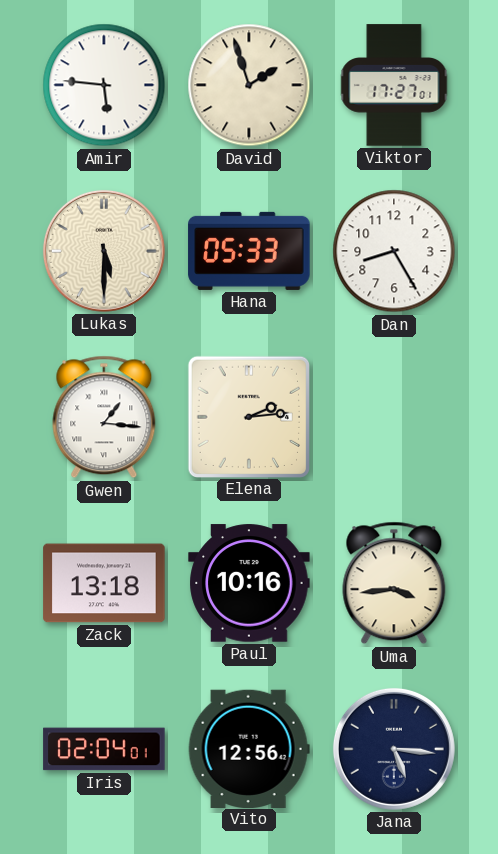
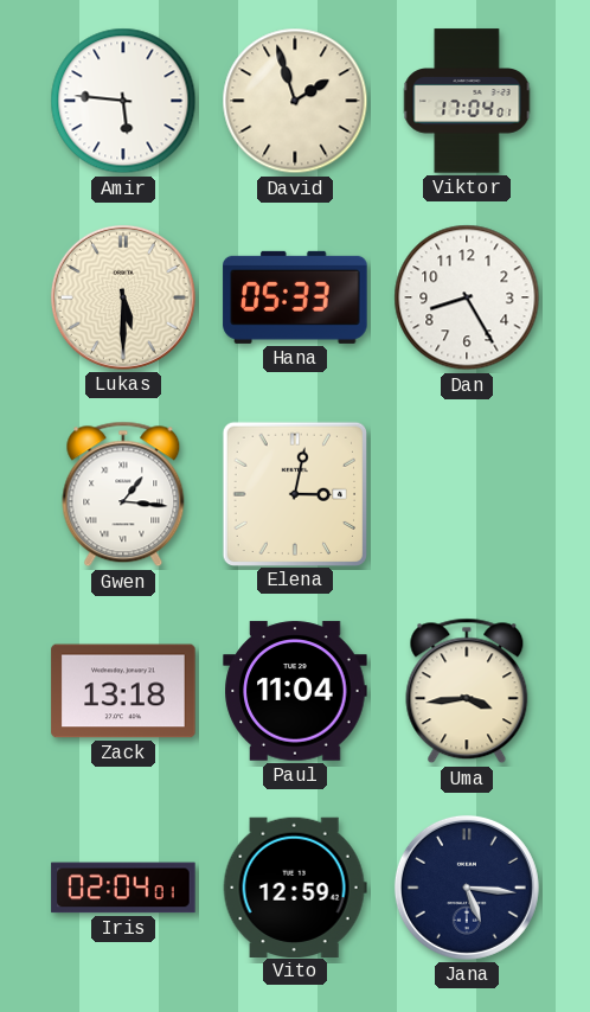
Viktor: 17:27 -> 17:04
Elena: 2:14 -> 3:02
Paul: 10:16 -> 11:04
Vito: 12:56 -> 12:59
